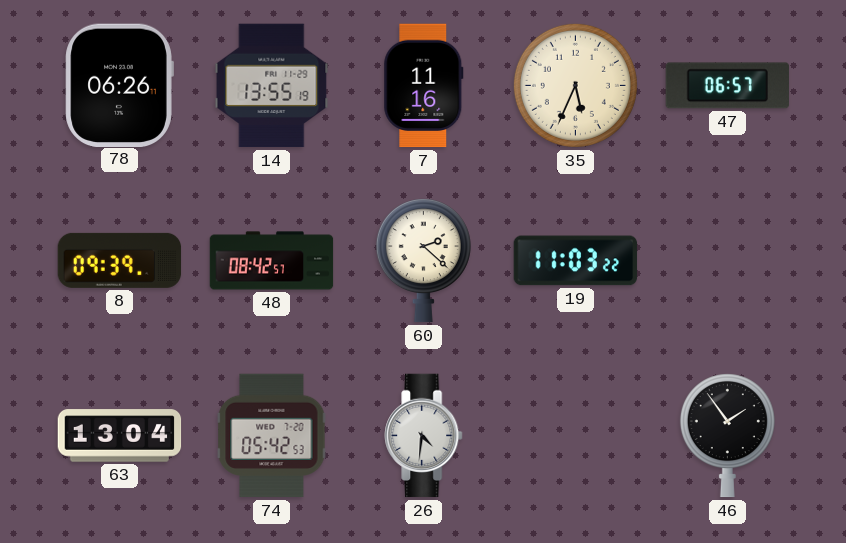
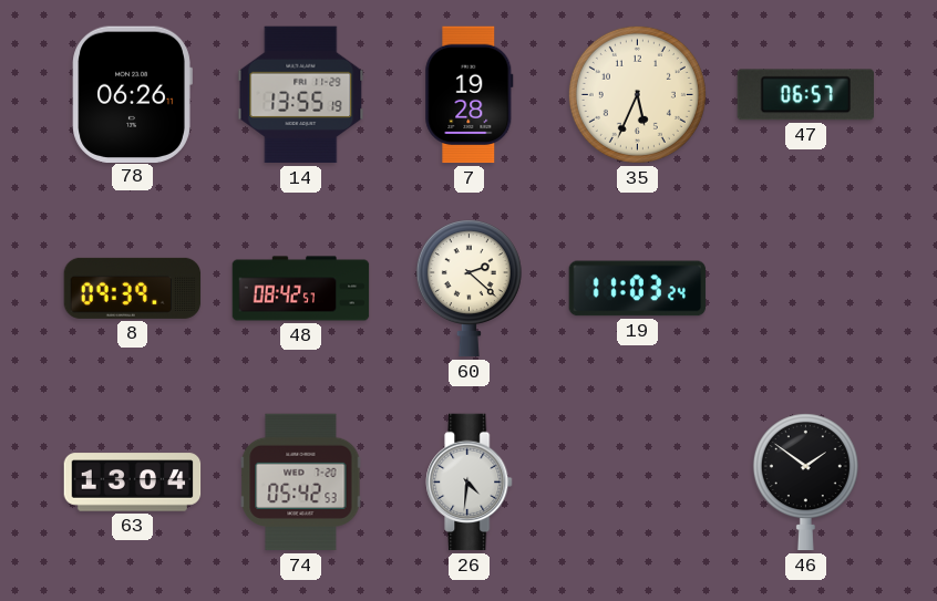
7: 11:16 -> 19:28
19: 11:03:22 -> 11:03:24
46: 1:54 -> 1:51
